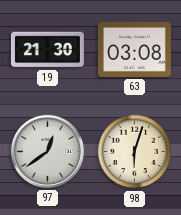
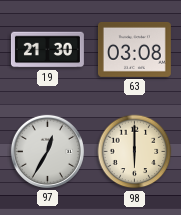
97: 12:39 -> 12:35
98: 6:03 -> 6:00
